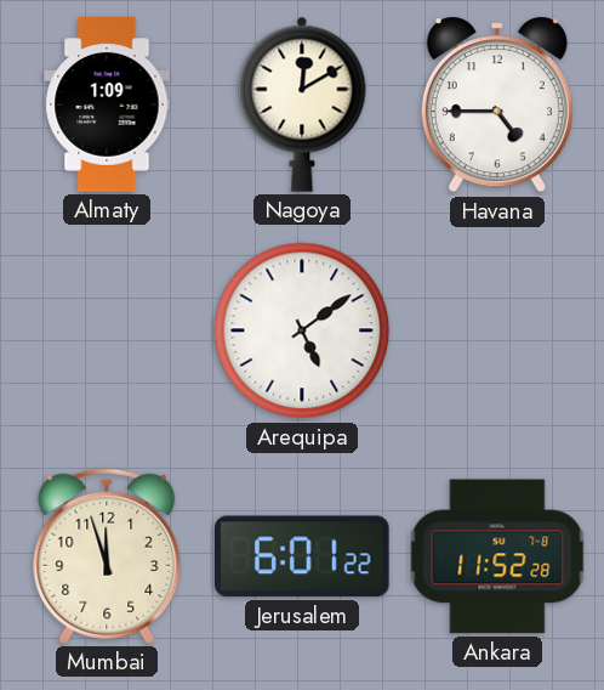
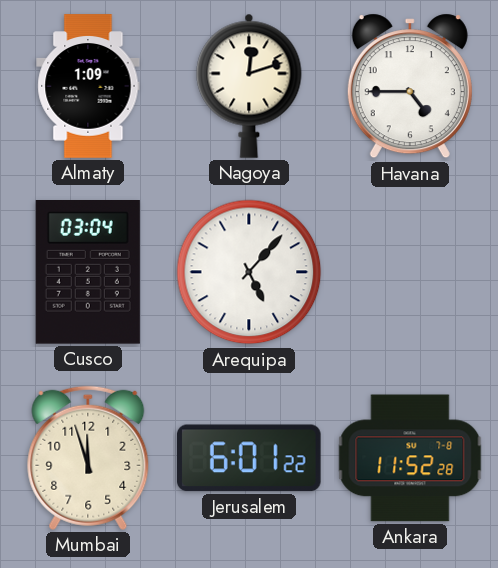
Nagoya: 12:10 -> 12:12
Cusco: none -> 03:04
Arequipa: 5:09 -> 5:07
